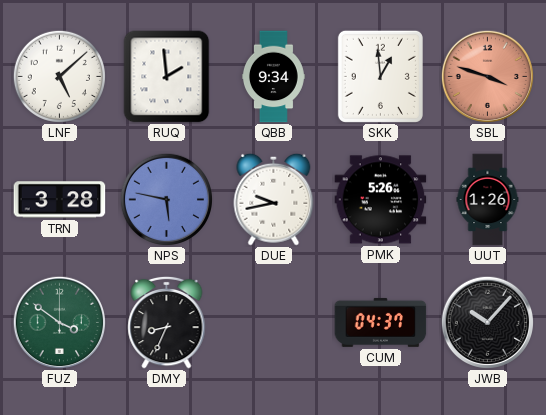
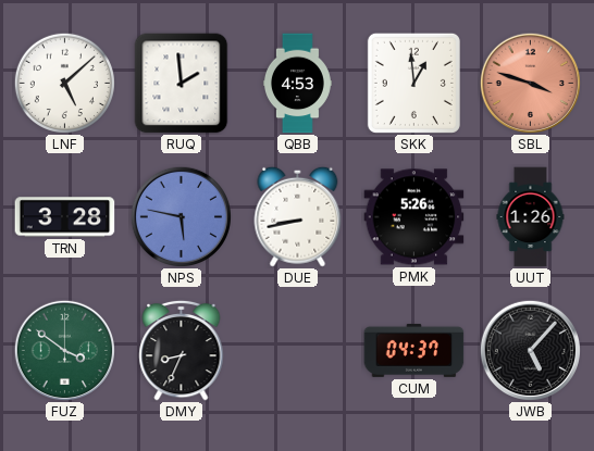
QBB: 9:34 -> 4:53
DUE: 9:43 -> 8:43
JWB: 10:07 -> 5:07
